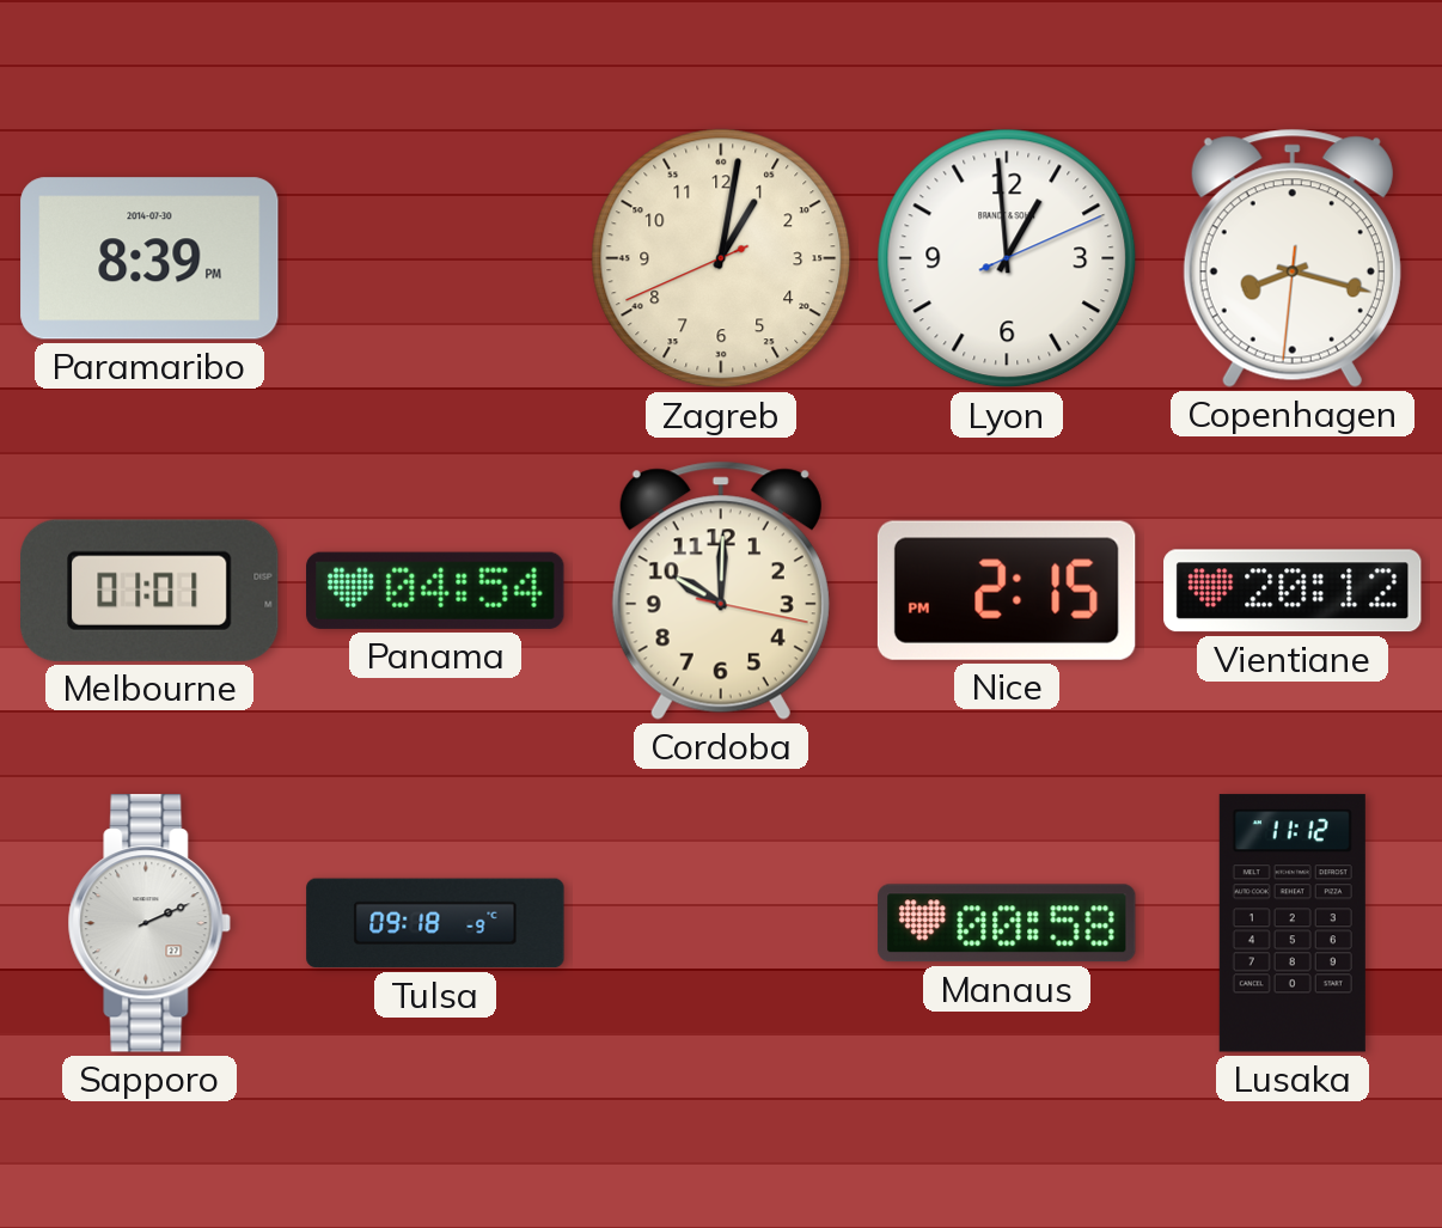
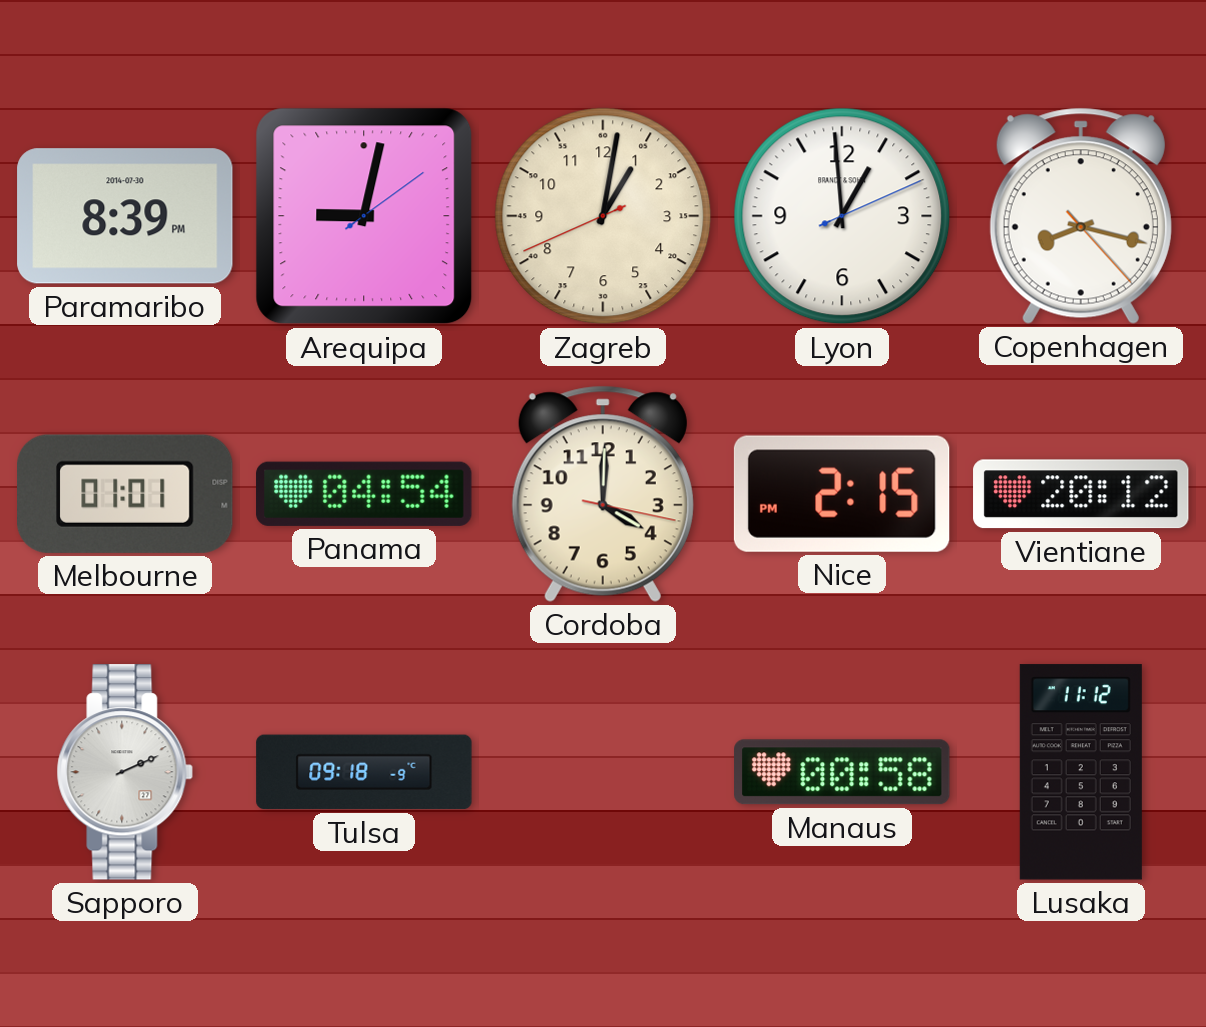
Arequipa: none -> 9:02
Copenhagen: 8:17:31 -> 8:17:23
Cordoba: 10:00 -> 4:00
